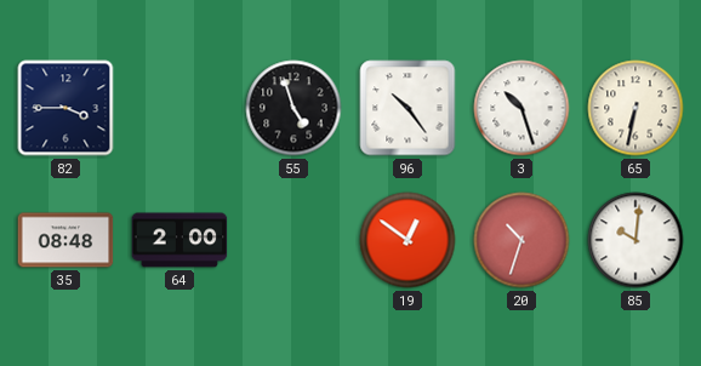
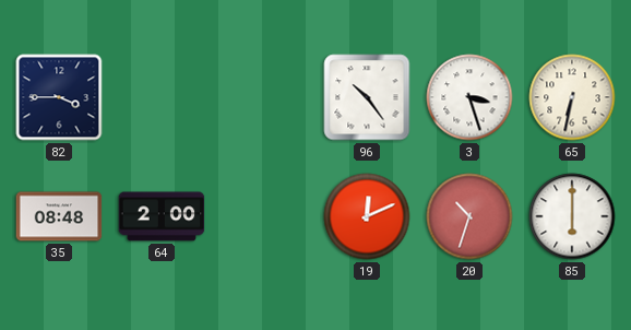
55: 4:57 -> none
3: 10:27 -> 3:27
19: 12:51 -> 12:11
85: 10:01 -> 6:00
